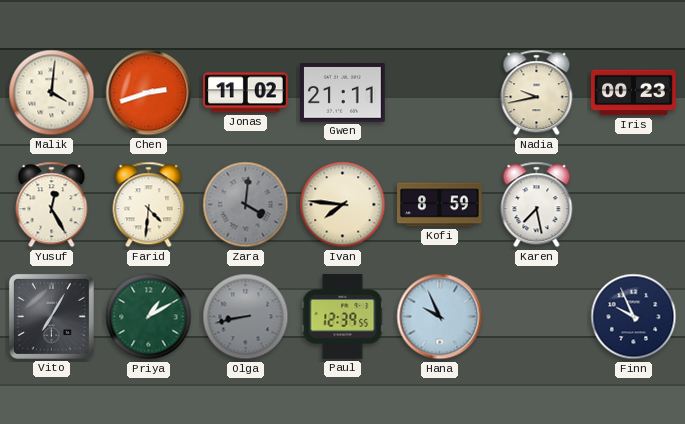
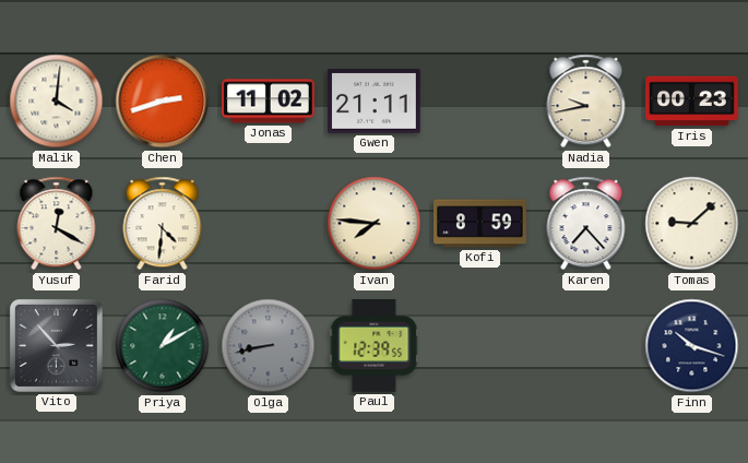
Yusuf: 12:25 -> 12:20
Zara: 4:01 -> none
Karen: 7:28 -> 7:23
Tomas: none -> 9:08
Vito: 7:05 -> 2:53
Hana: 9:56 -> none
Finn: 9:56 -> 10:18
